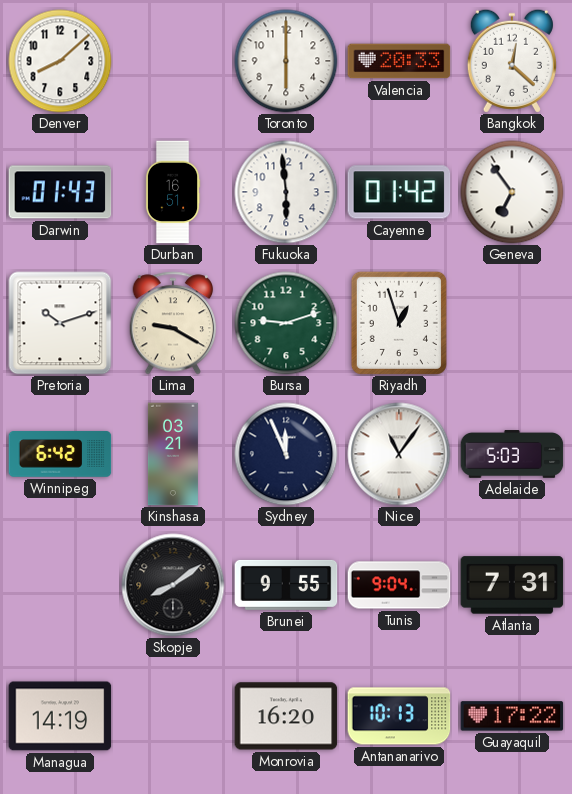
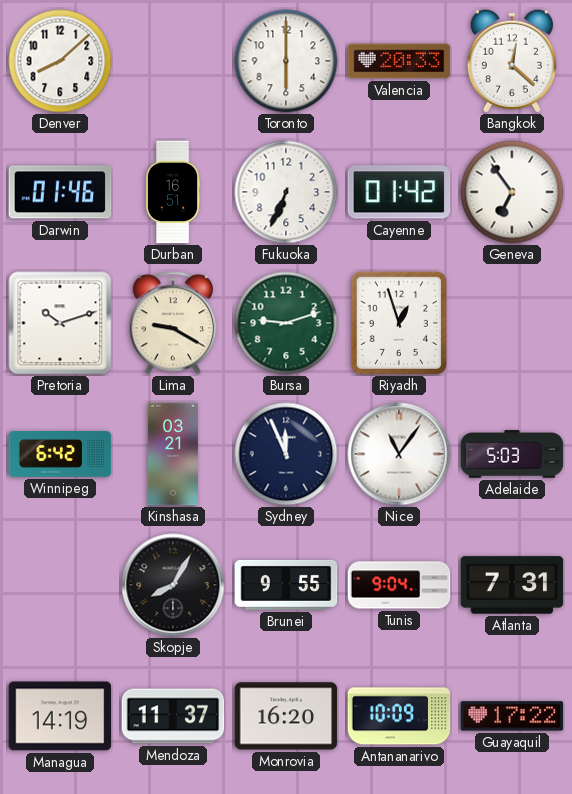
Darwin: 01:43 -> 01:46
Fukuoka: 5:59 -> 6:34
Skopje: 8:09 -> 8:05
Mendoza: none -> 11:37
Antananarivo: 10:13 -> 10:09
